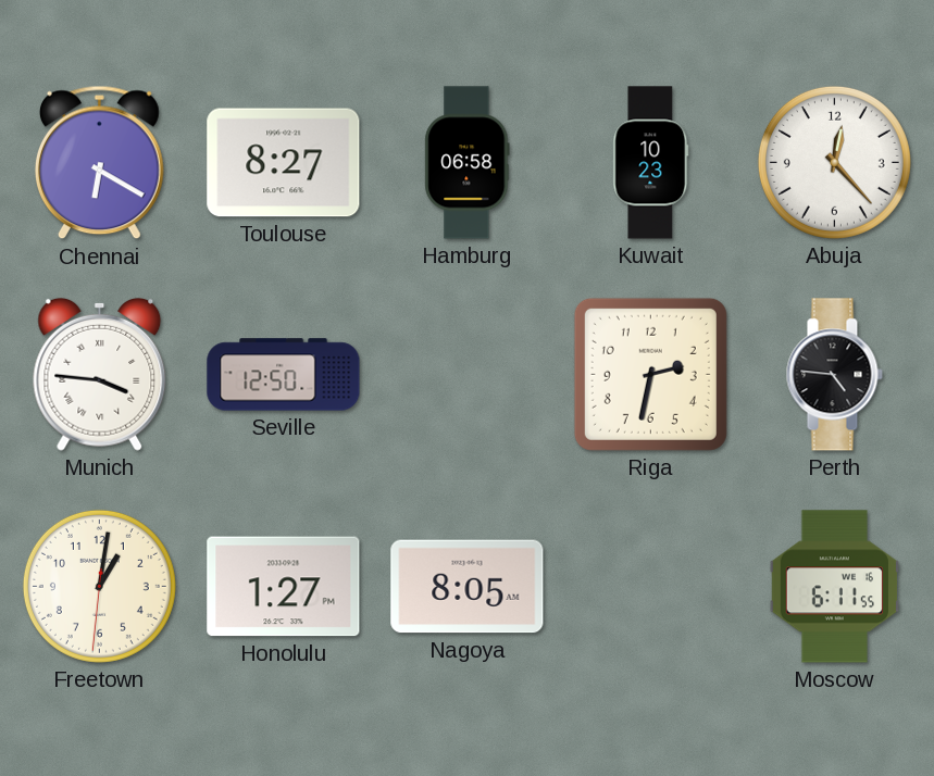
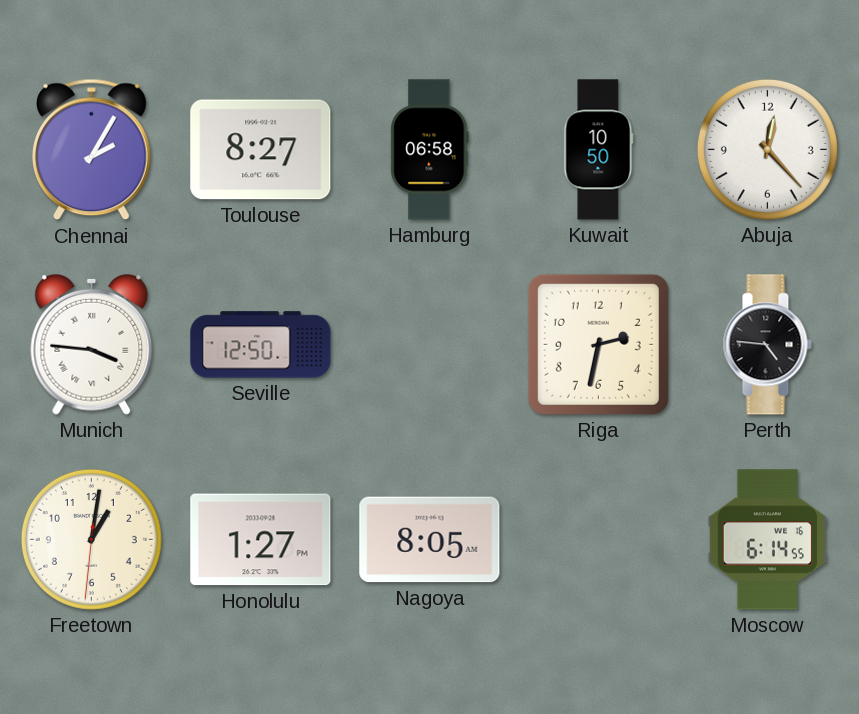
Chennai: 6:20 -> 2:05
Kuwait: 10:23 -> 10:50
Moscow: 6:11 -> 6:14
